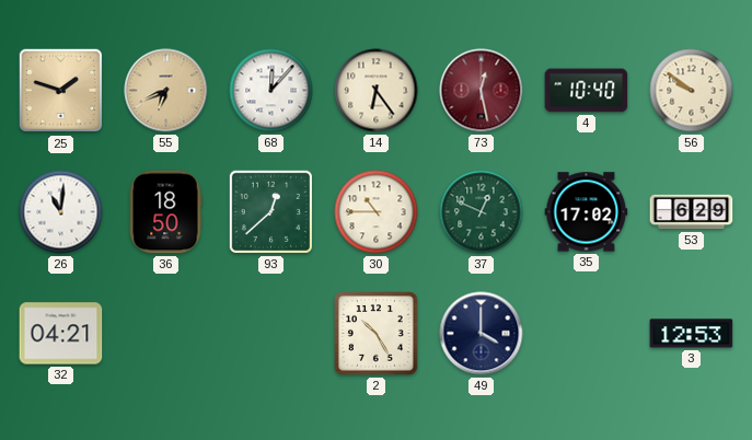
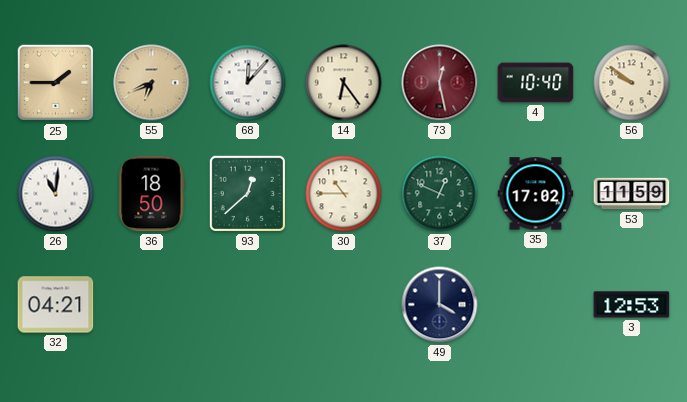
25: 1:48 -> 1:45
53: 6:29 -> 11:59
2: 10:25 -> none
